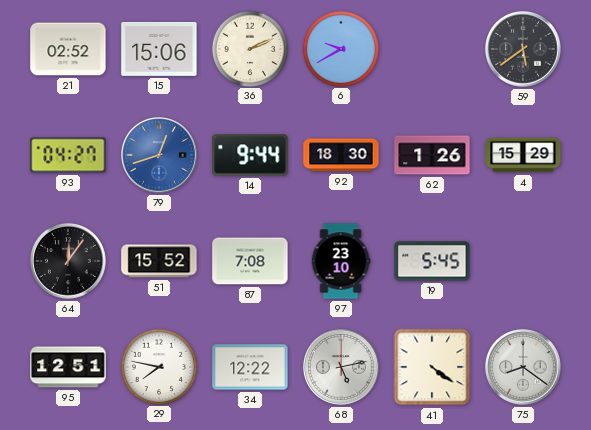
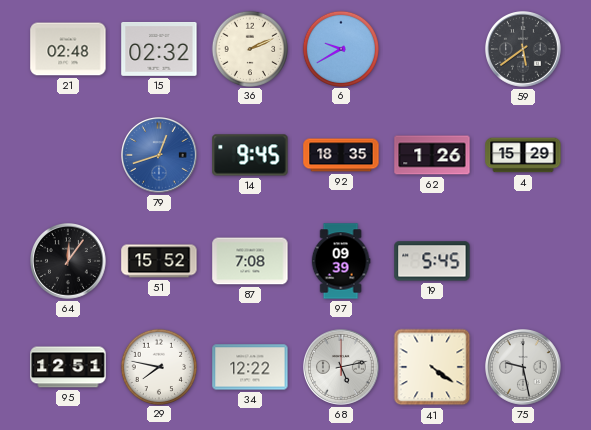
21: 02:52 -> 02:48
15: 15:06 -> 02:32
93: 04:27 -> none
14: 9:44 -> 9:45
92: 18:30 -> 18:35
97: 23:10 -> 09:39
75: 8:21 -> 9:28
